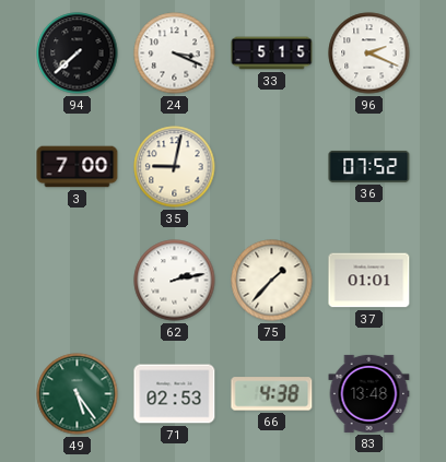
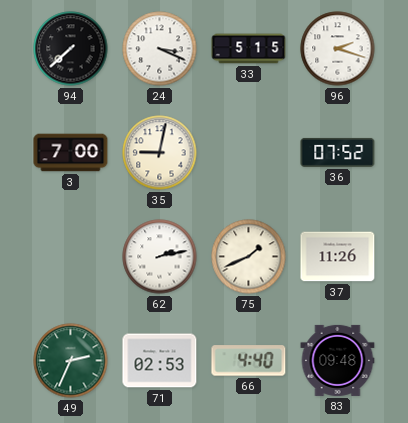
96: 2:19 -> 2:18
75: 1:37 -> 1:41
37: 01:01 -> 11:26
49: 5:24 -> 2:34
66: 4:38 -> 4:40
83: 13:48 -> 09:48
